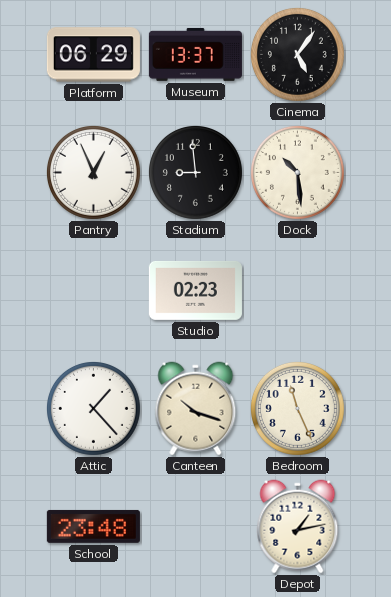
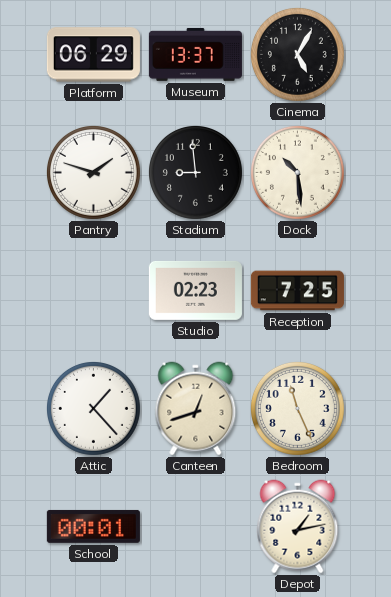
Cinema: 5:06 -> 5:05
Pantry: 12:56 -> 1:48
Reception: none -> 7:25
Canteen: 10:18 -> 12:42
School: 23:48 -> 00:01
